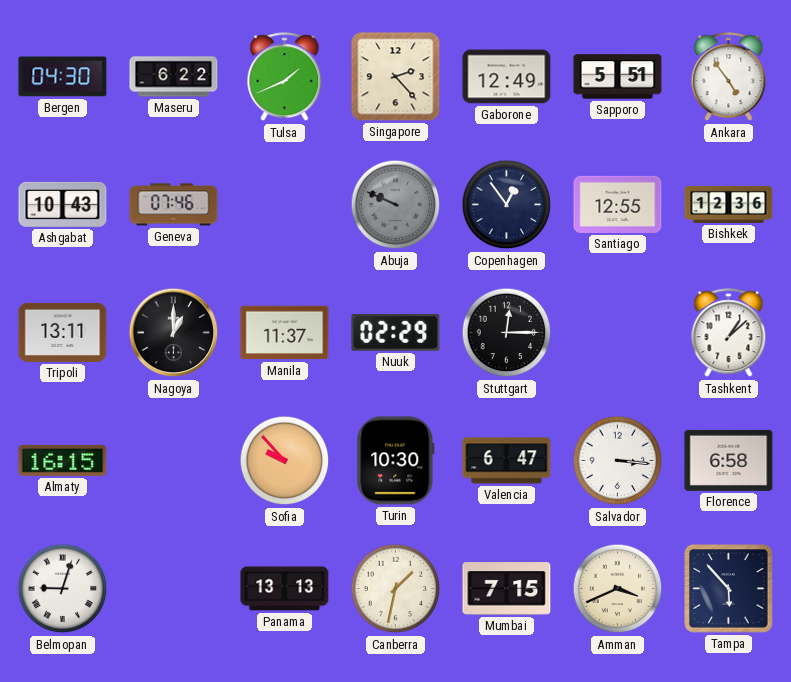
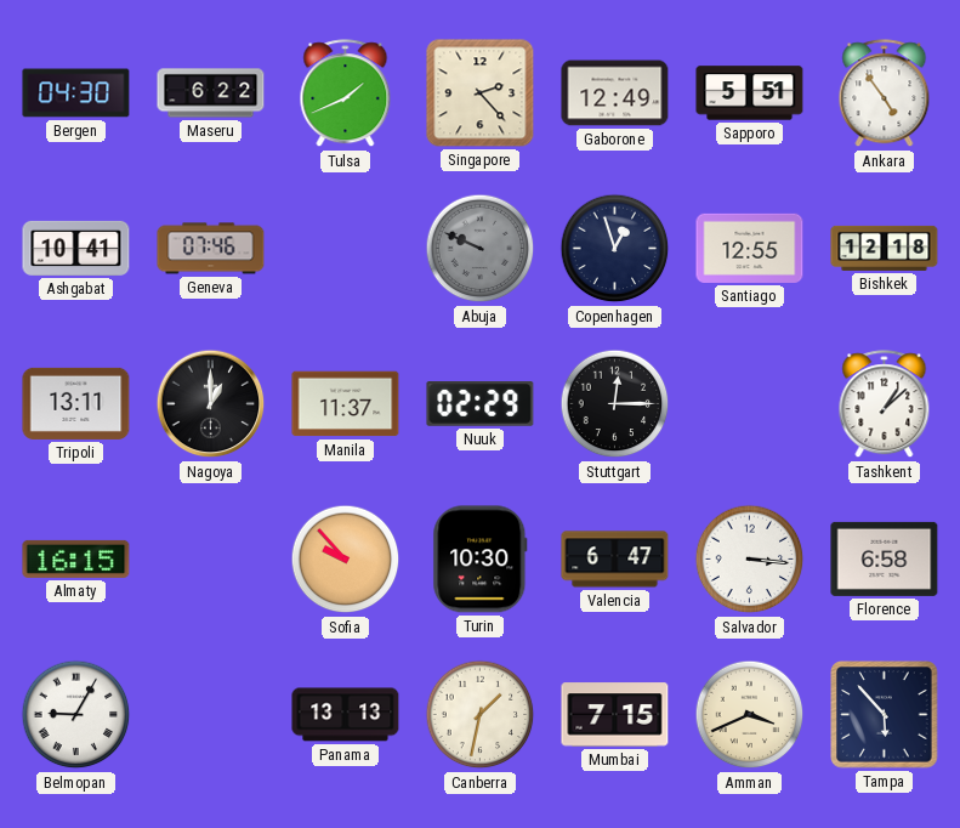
Ashgabat: 10:43 -> 10:41
Copenhagen: 12:54 -> 12:57
Bishkek: 12:36 -> 12:18
Belmopan: 9:03 -> 9:05
